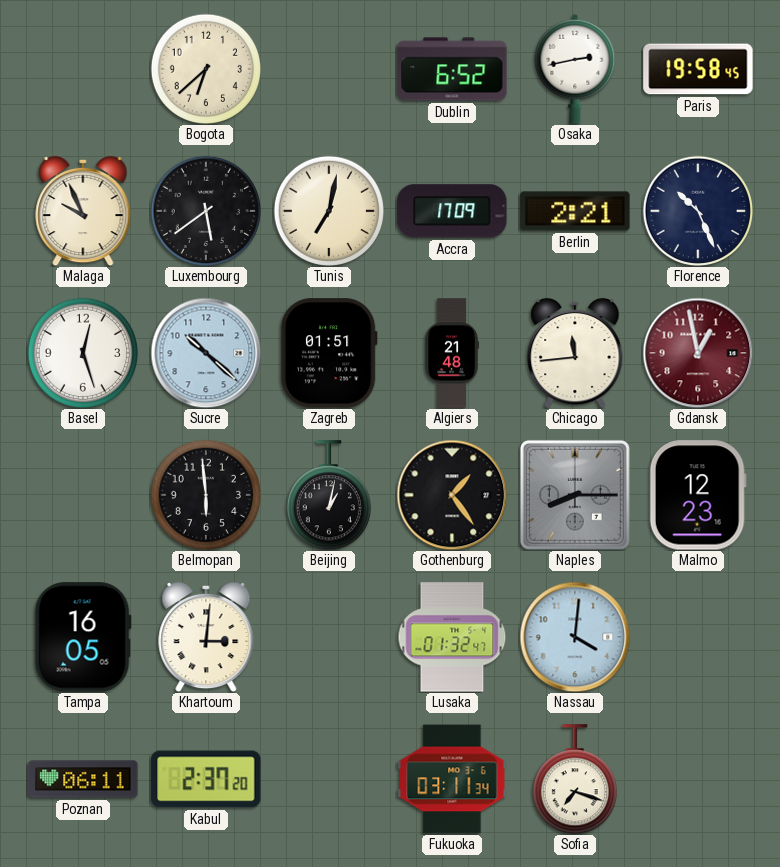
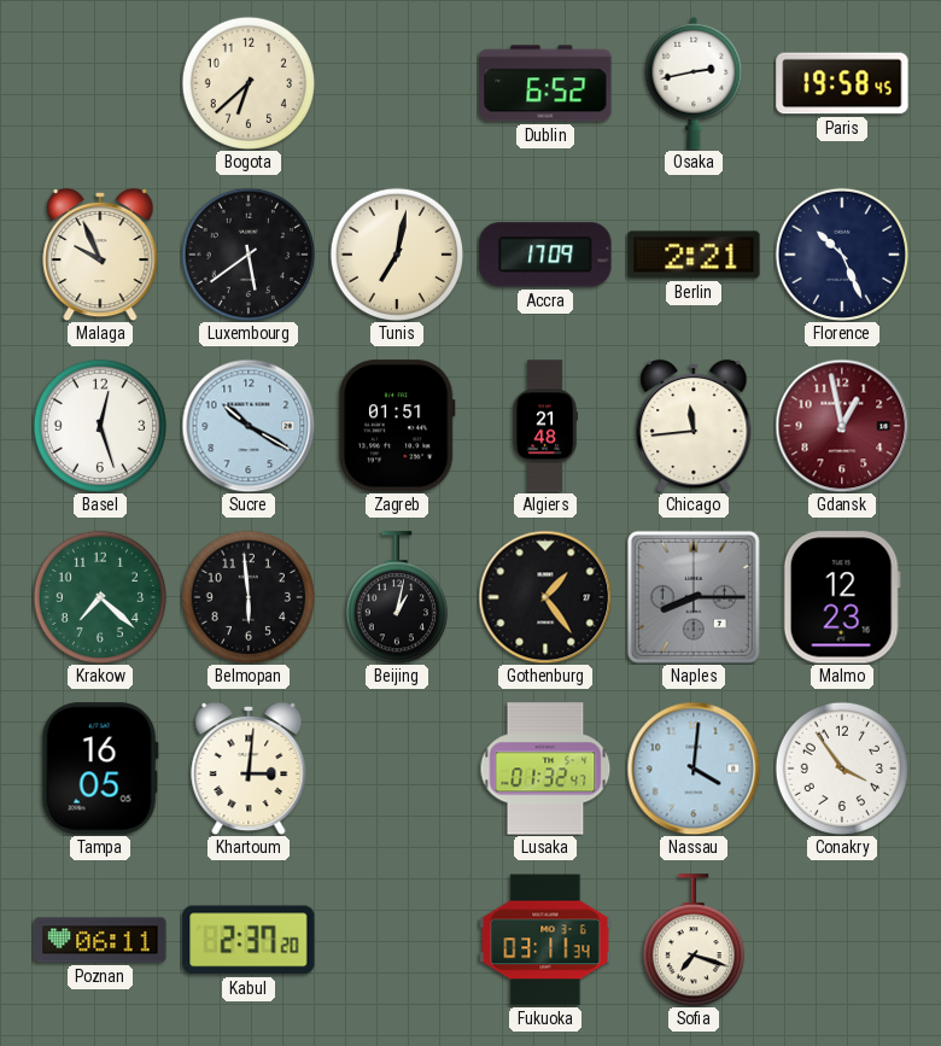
Sucre: 10:22 -> 10:20
Krakow: none -> 7:22
Conakry: none -> 3:54
